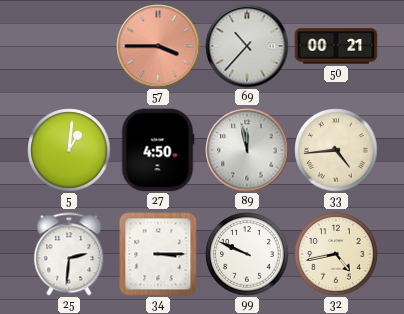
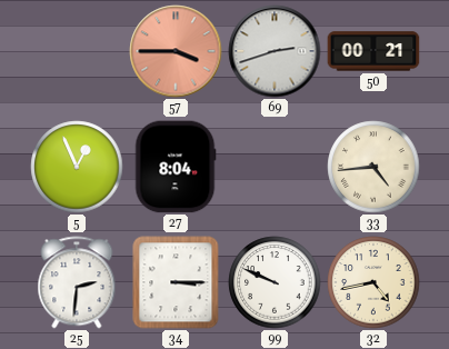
69: 10:37 -> 2:42
5: 1:01 -> 12:56
27: 4:50 -> 8:04
89: 11:58 -> none
